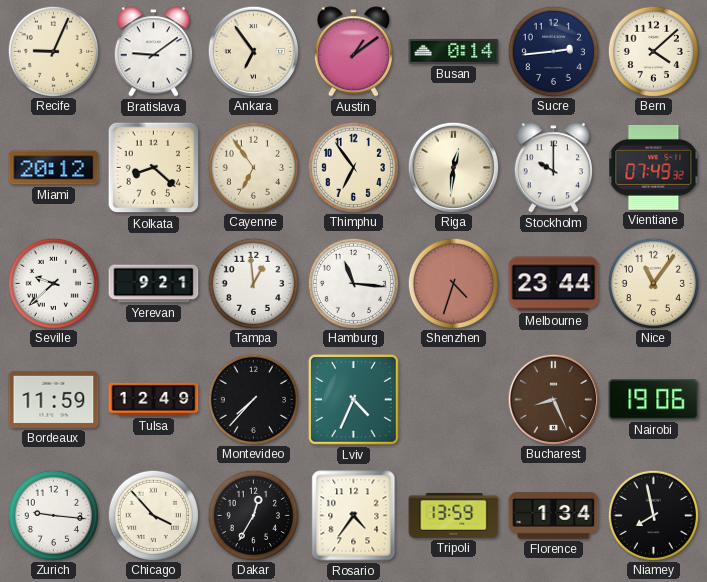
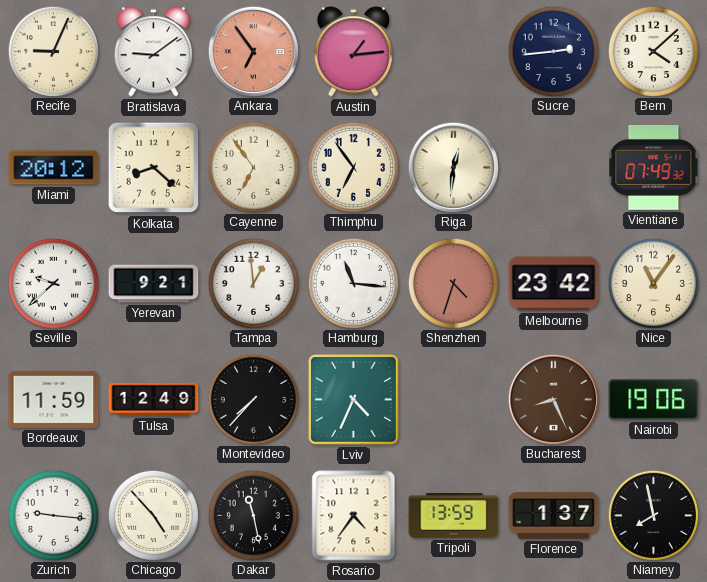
Ankara dial: cream -> salmon
Austin: 1:09 -> 1:14
Busan: 0:14 -> none
Stockholm: 10:00 -> none
Melbourne: 23:44 -> 23:42
Chicago: 3:53 -> 4:53
Dakar: 12:35 -> 11:28
Florence: 1:34 -> 1:37
